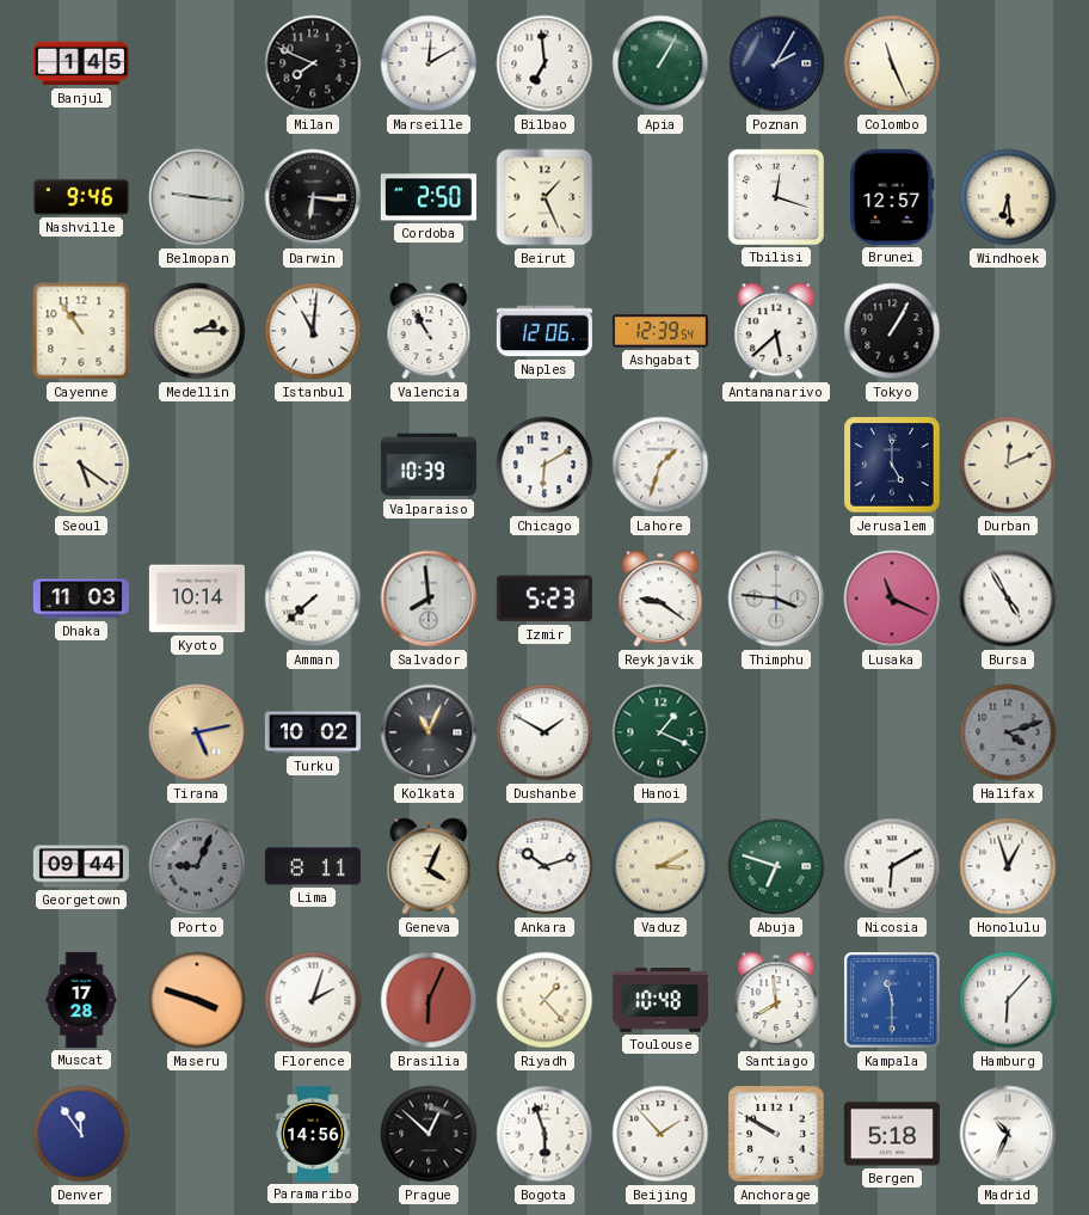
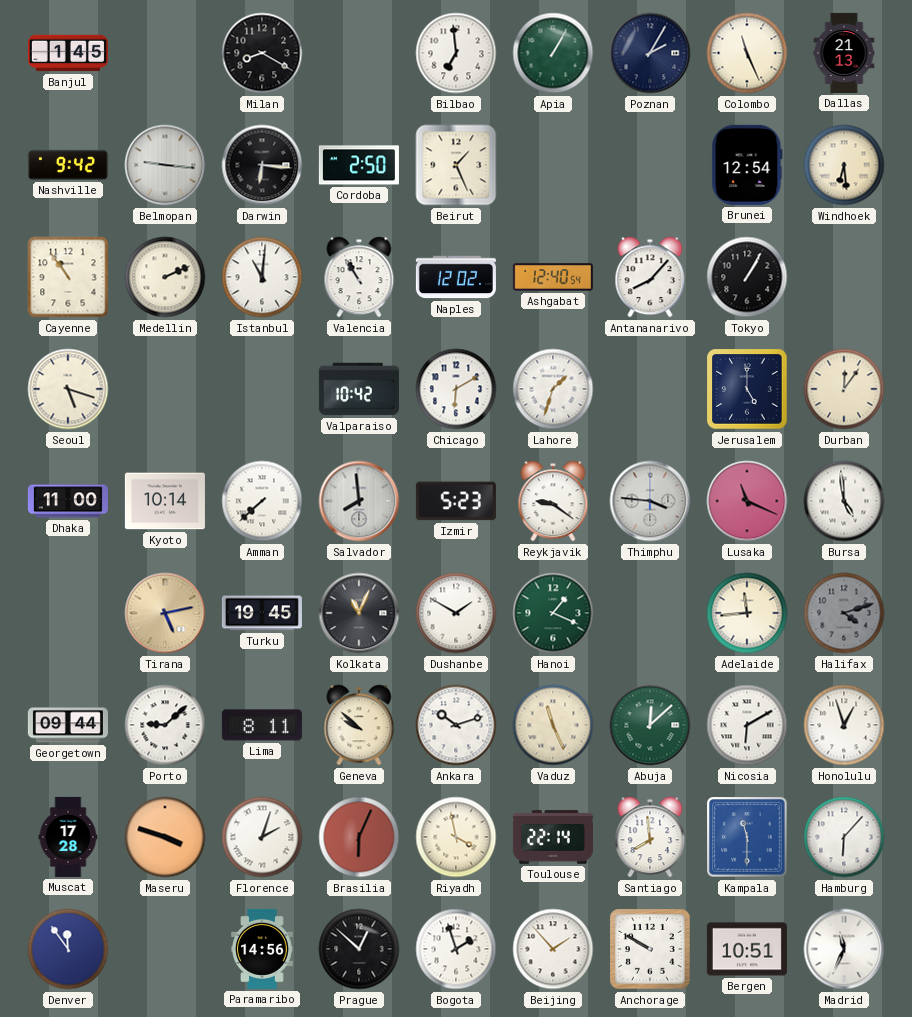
Milan: 7:49 -> 8:20
Marseille: 12:10 -> none
Dallas: none -> 21:13
Nashville: 9:46 -> 9:42
Tbilisi: 12:18 -> none
Brunei: 12:57 -> 12:54
Medellin: 2:15 -> 2:11
Naples: 12:06 -> 12:02
Ashgabat: 12:39 -> 12:40
Antananarivo: 5:38 -> 8:07
Seoul: 5:21 -> 5:18
Valparaiso: 10:39 -> 10:42
Durban: 12:11 -> 12:06
Dhaka: 11:03 -> 11:00
Bursa: 4:55 -> 4:59
Turku: 10:02 -> 19:45
Adelaide: none -> 11:44
Porto: 9:04 -> 9:08
Porto dial: grey -> white
Geneva: 4:04 -> 9:52
Vaduz: 3:10 -> 11:26
Abuja: 6:48 -> 12:08
Riyadh: 1:23 -> 3:58
Toulouse: 10:48 -> 22:14
Bogota: 5:57 -> 1:57
Bergen: 5:18 -> 10:51
Madrid: 10:34 -> 11:34
